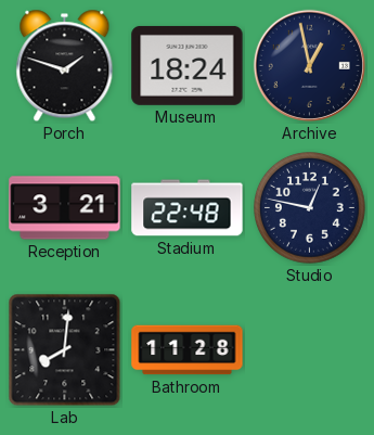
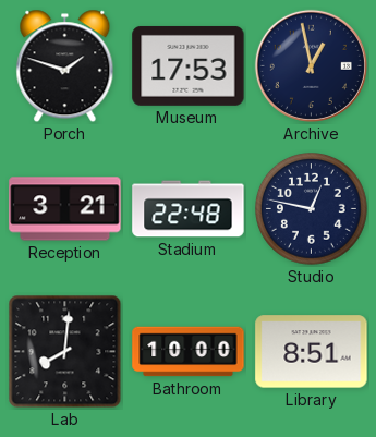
Museum: 18:24 -> 17:53
Bathroom: 11:28 -> 10:00
Library: none -> 8:51
